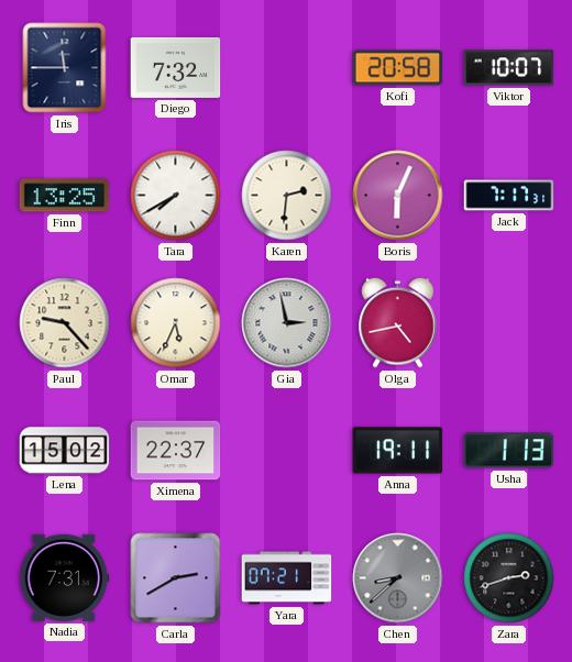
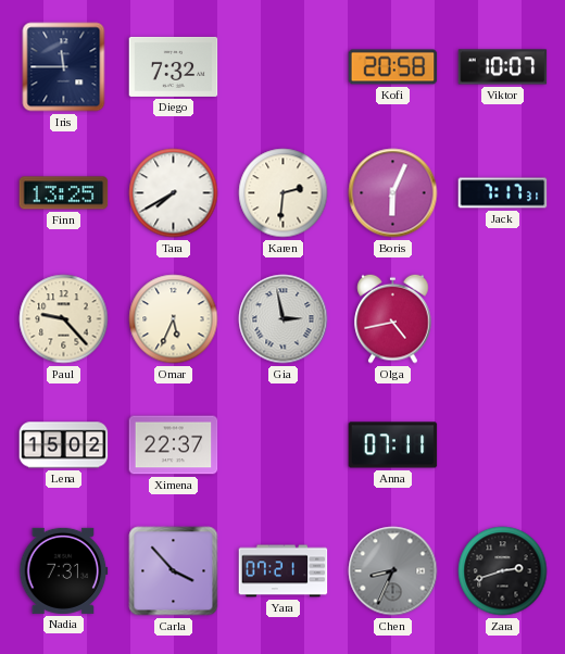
Anna: 19:11 -> 07:11
Usha: 1:13 -> none
Carla: 2:40 -> 3:53
Chen: 8:38 -> 8:34
